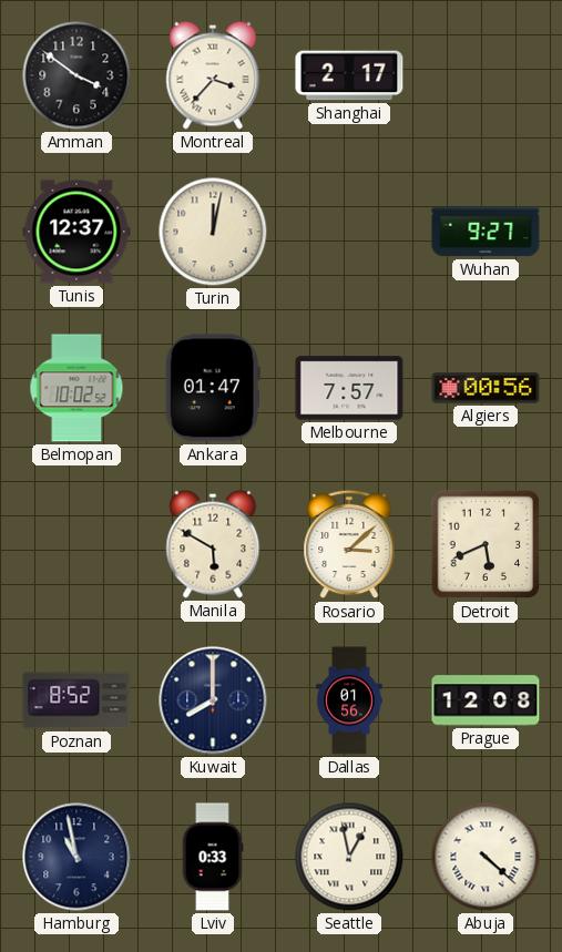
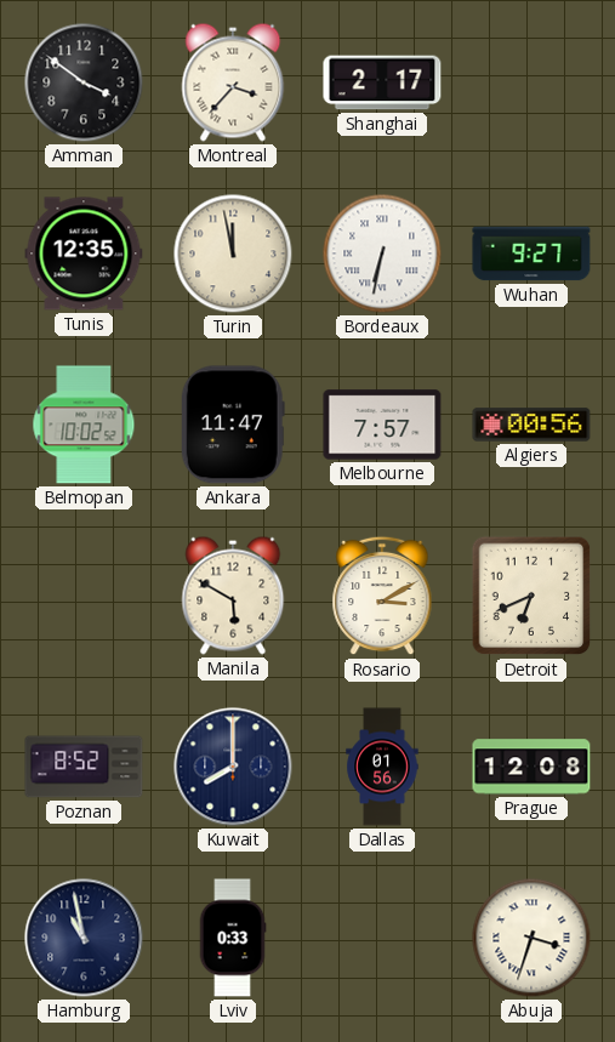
Tunis: 12:37 -> 12:35
Turin: 12:02 -> 11:58
Bordeaux: none -> 6:32
Ankara: 01:47 -> 11:47
Rosario: 3:08 -> 3:10
Detroit: 5:41 -> 6:41
Seattle: 12:58 -> none
Abuja: 4:22 -> 3:33
